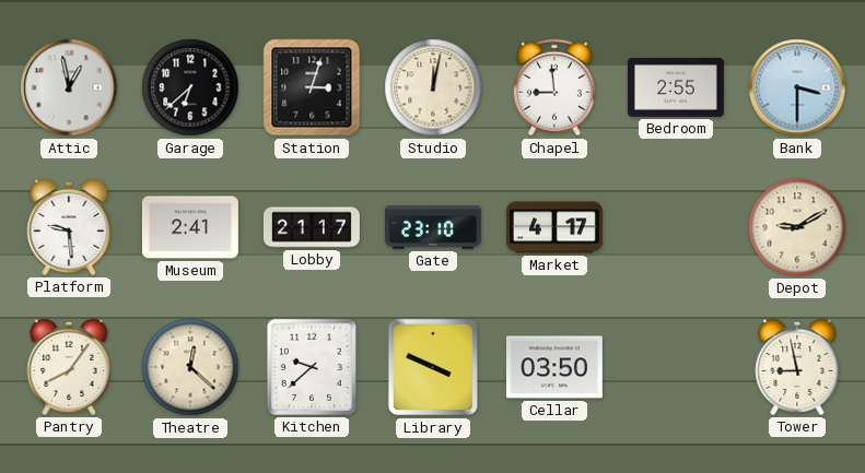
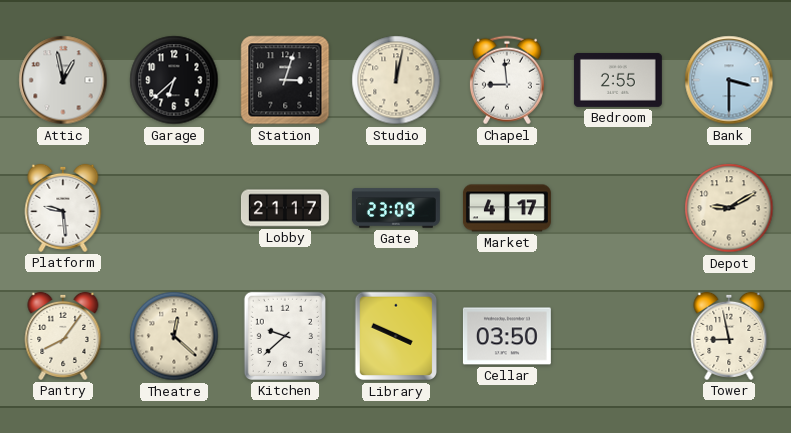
Museum: 2:41 -> none
Gate: 23:10 -> 23:09
